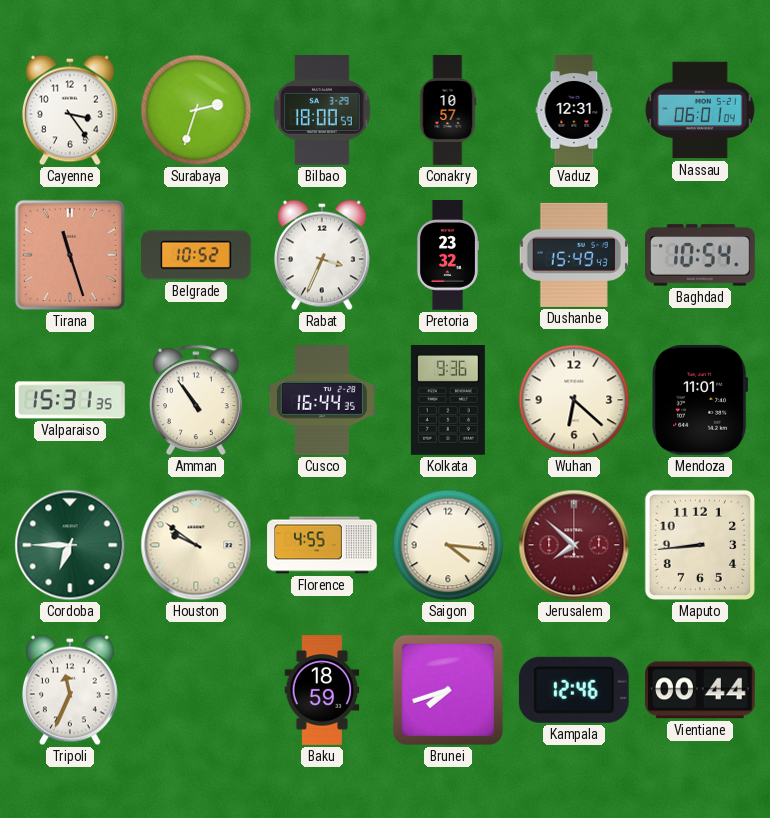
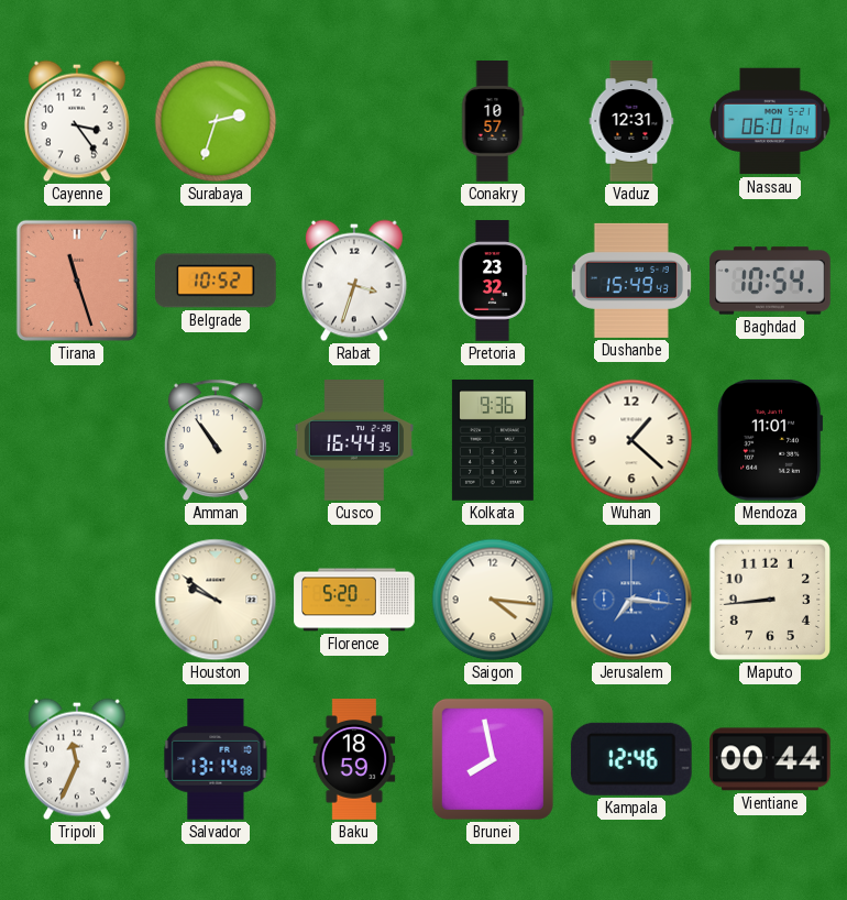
Bilbao: 18:00 -> none
Rabat: 3:34 -> 3:33
Valparaiso: 15:31 -> none
Wuhan: 6:22 -> 1:22
Cordoba: 6:45 -> none
Florence: 4:55 -> 5:20
Jerusalem: 7:52 -> 7:16
Jerusalem dial: burgundy -> blue
Salvador: none -> 13:14
Brunei: 7:42 -> 7:58
